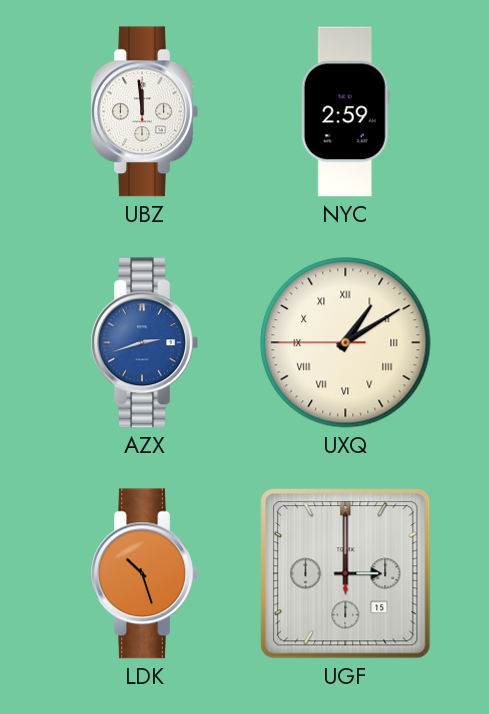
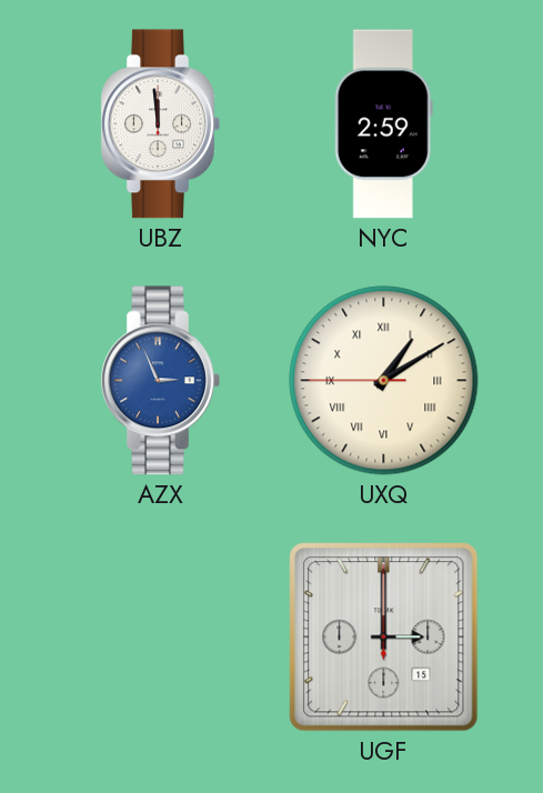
AZX: 2:42 -> 2:56
LDK: 10:27 -> none
